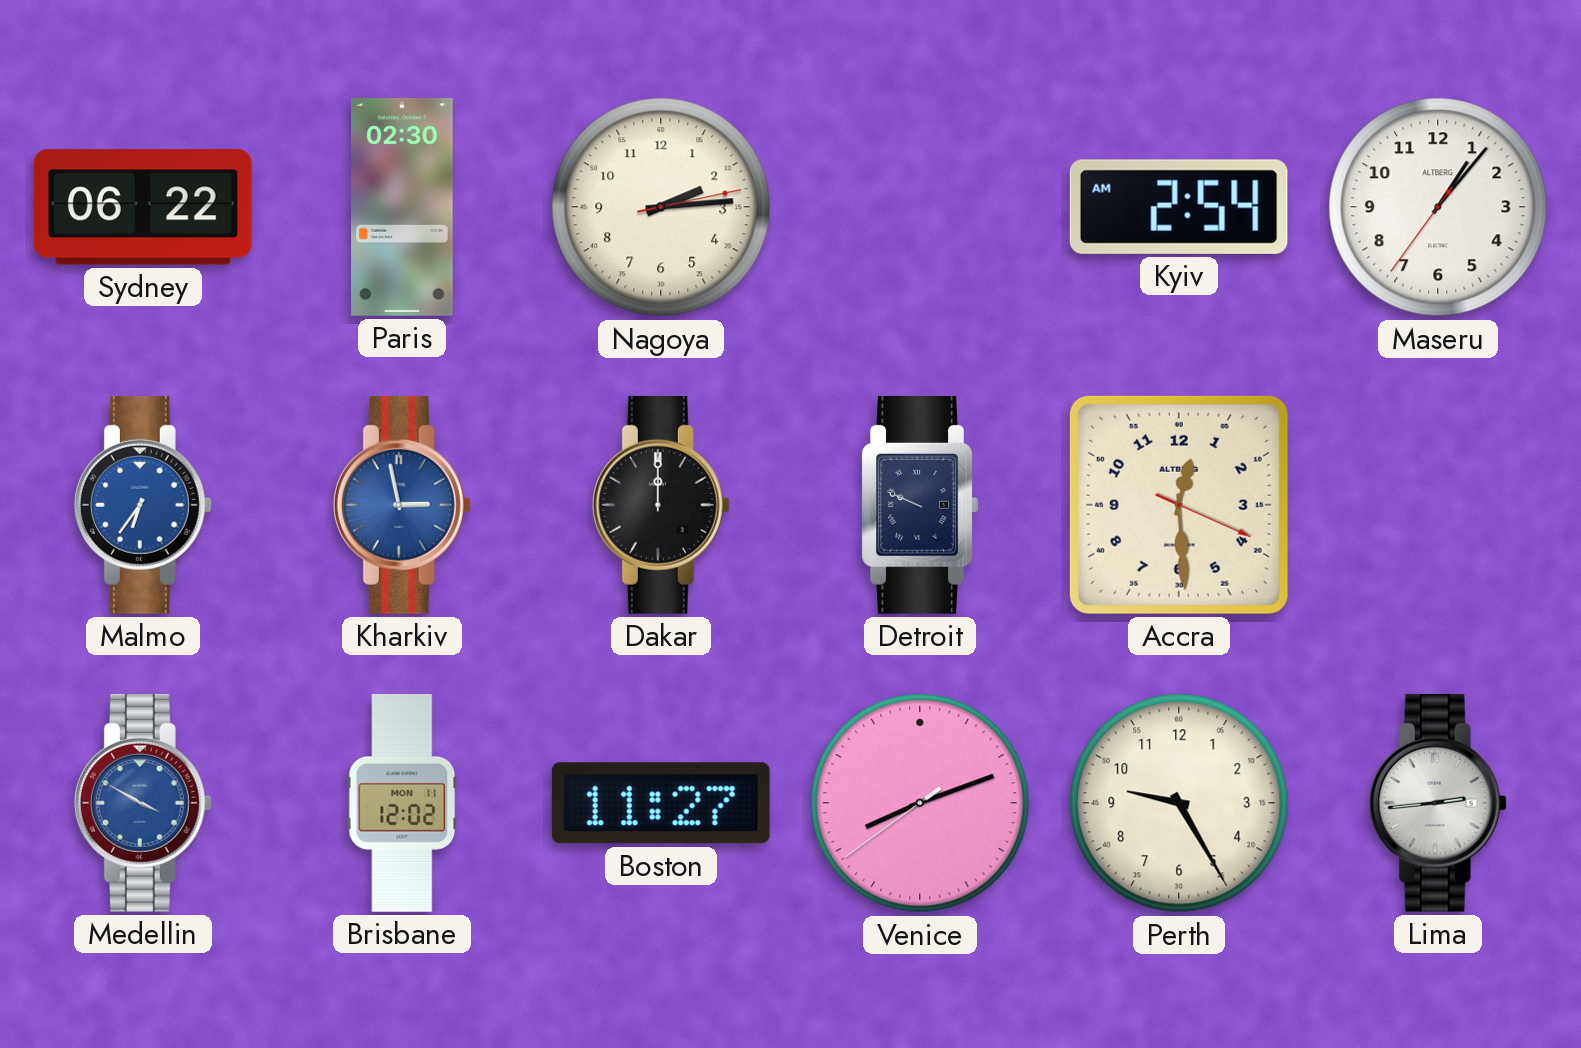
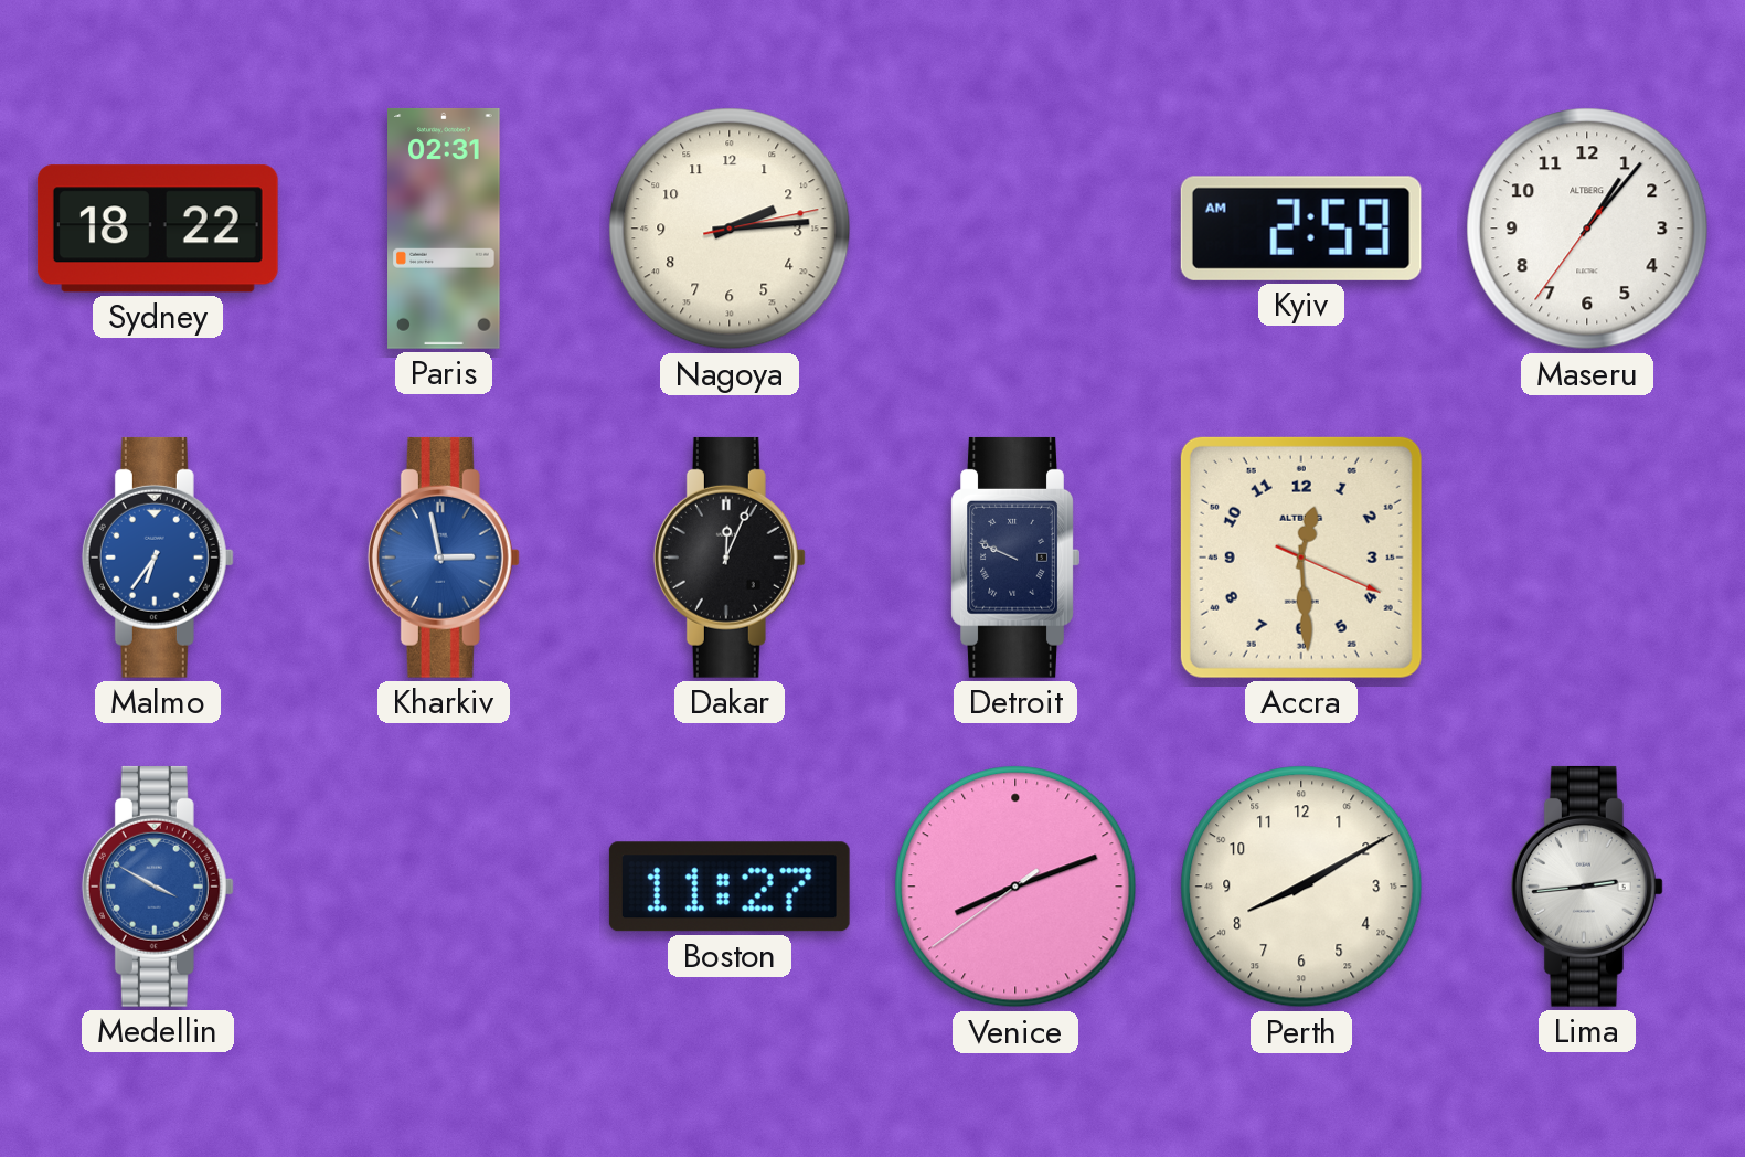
Sydney: 06:22 -> 18:22
Paris: 02:30 -> 02:31
Kyiv: 2:54 -> 2:59
Dakar: 12:00 -> 12:04
Brisbane: 12:02 -> none
Perth: 9:25 -> 8:10
